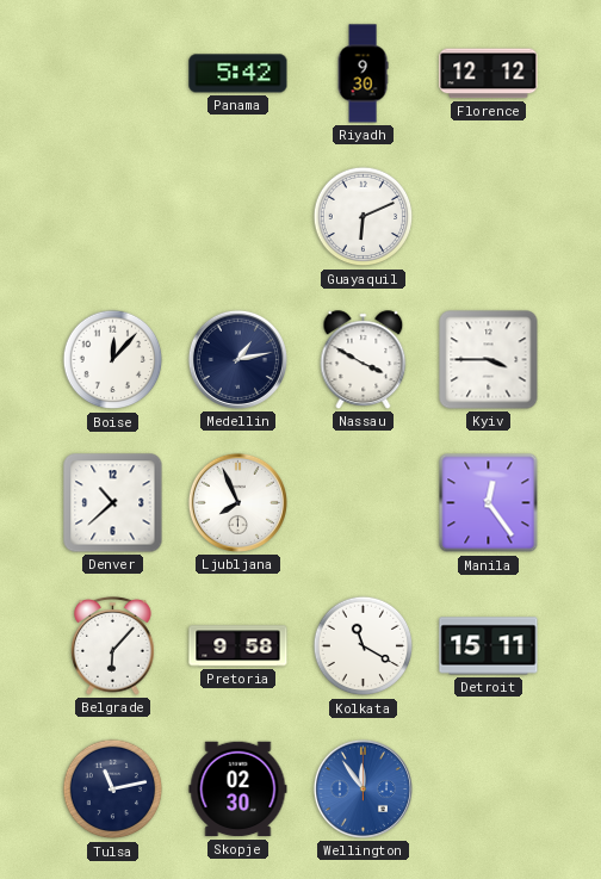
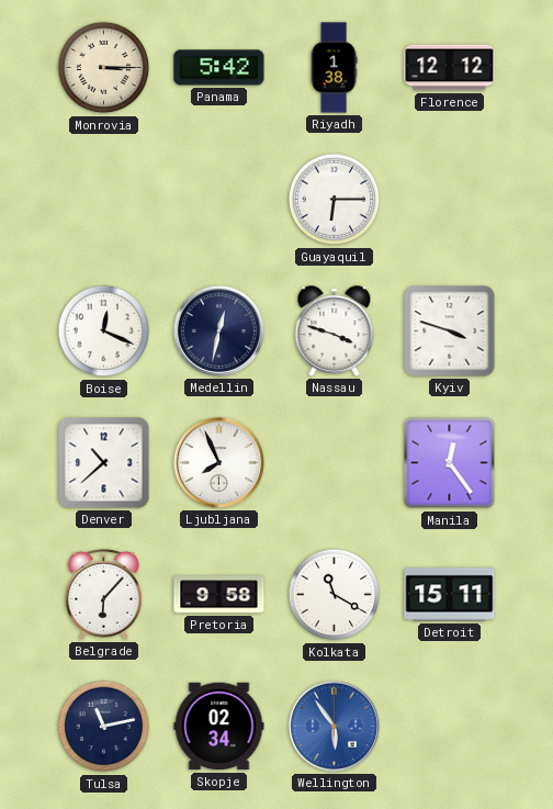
Monrovia: none -> 3:15
Riyadh: 9:30 -> 1:38
Guayaquil: 6:11 -> 6:15
Boise: 12:07 -> 12:19
Medellin: 1:13 -> 12:32
Nassau: 3:50 -> 3:48
Kyiv: 3:45 -> 3:48
Skopje: 02:30 -> 02:34
Wellington: 11:54 -> 5:54
